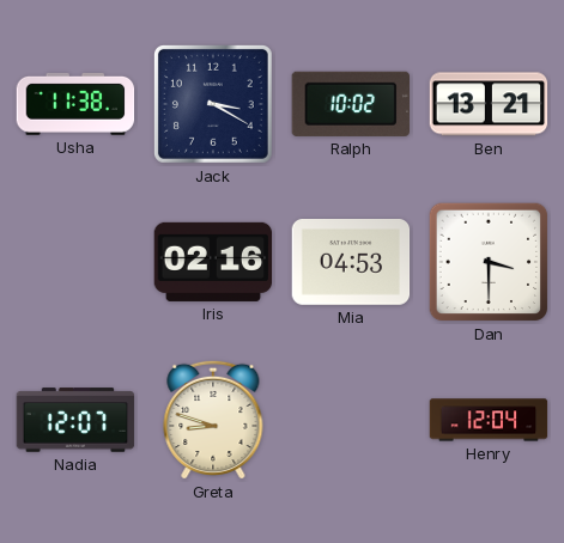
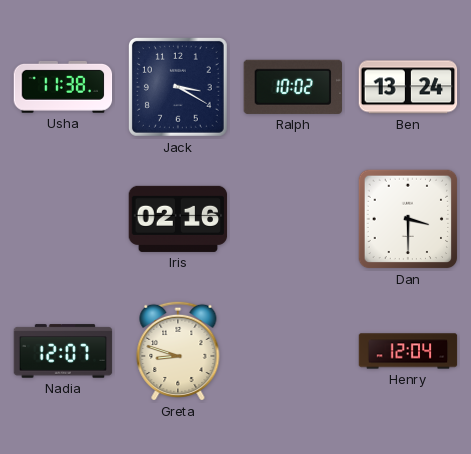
Ben: 13:21 -> 13:24
Mia: 04:53 -> none
